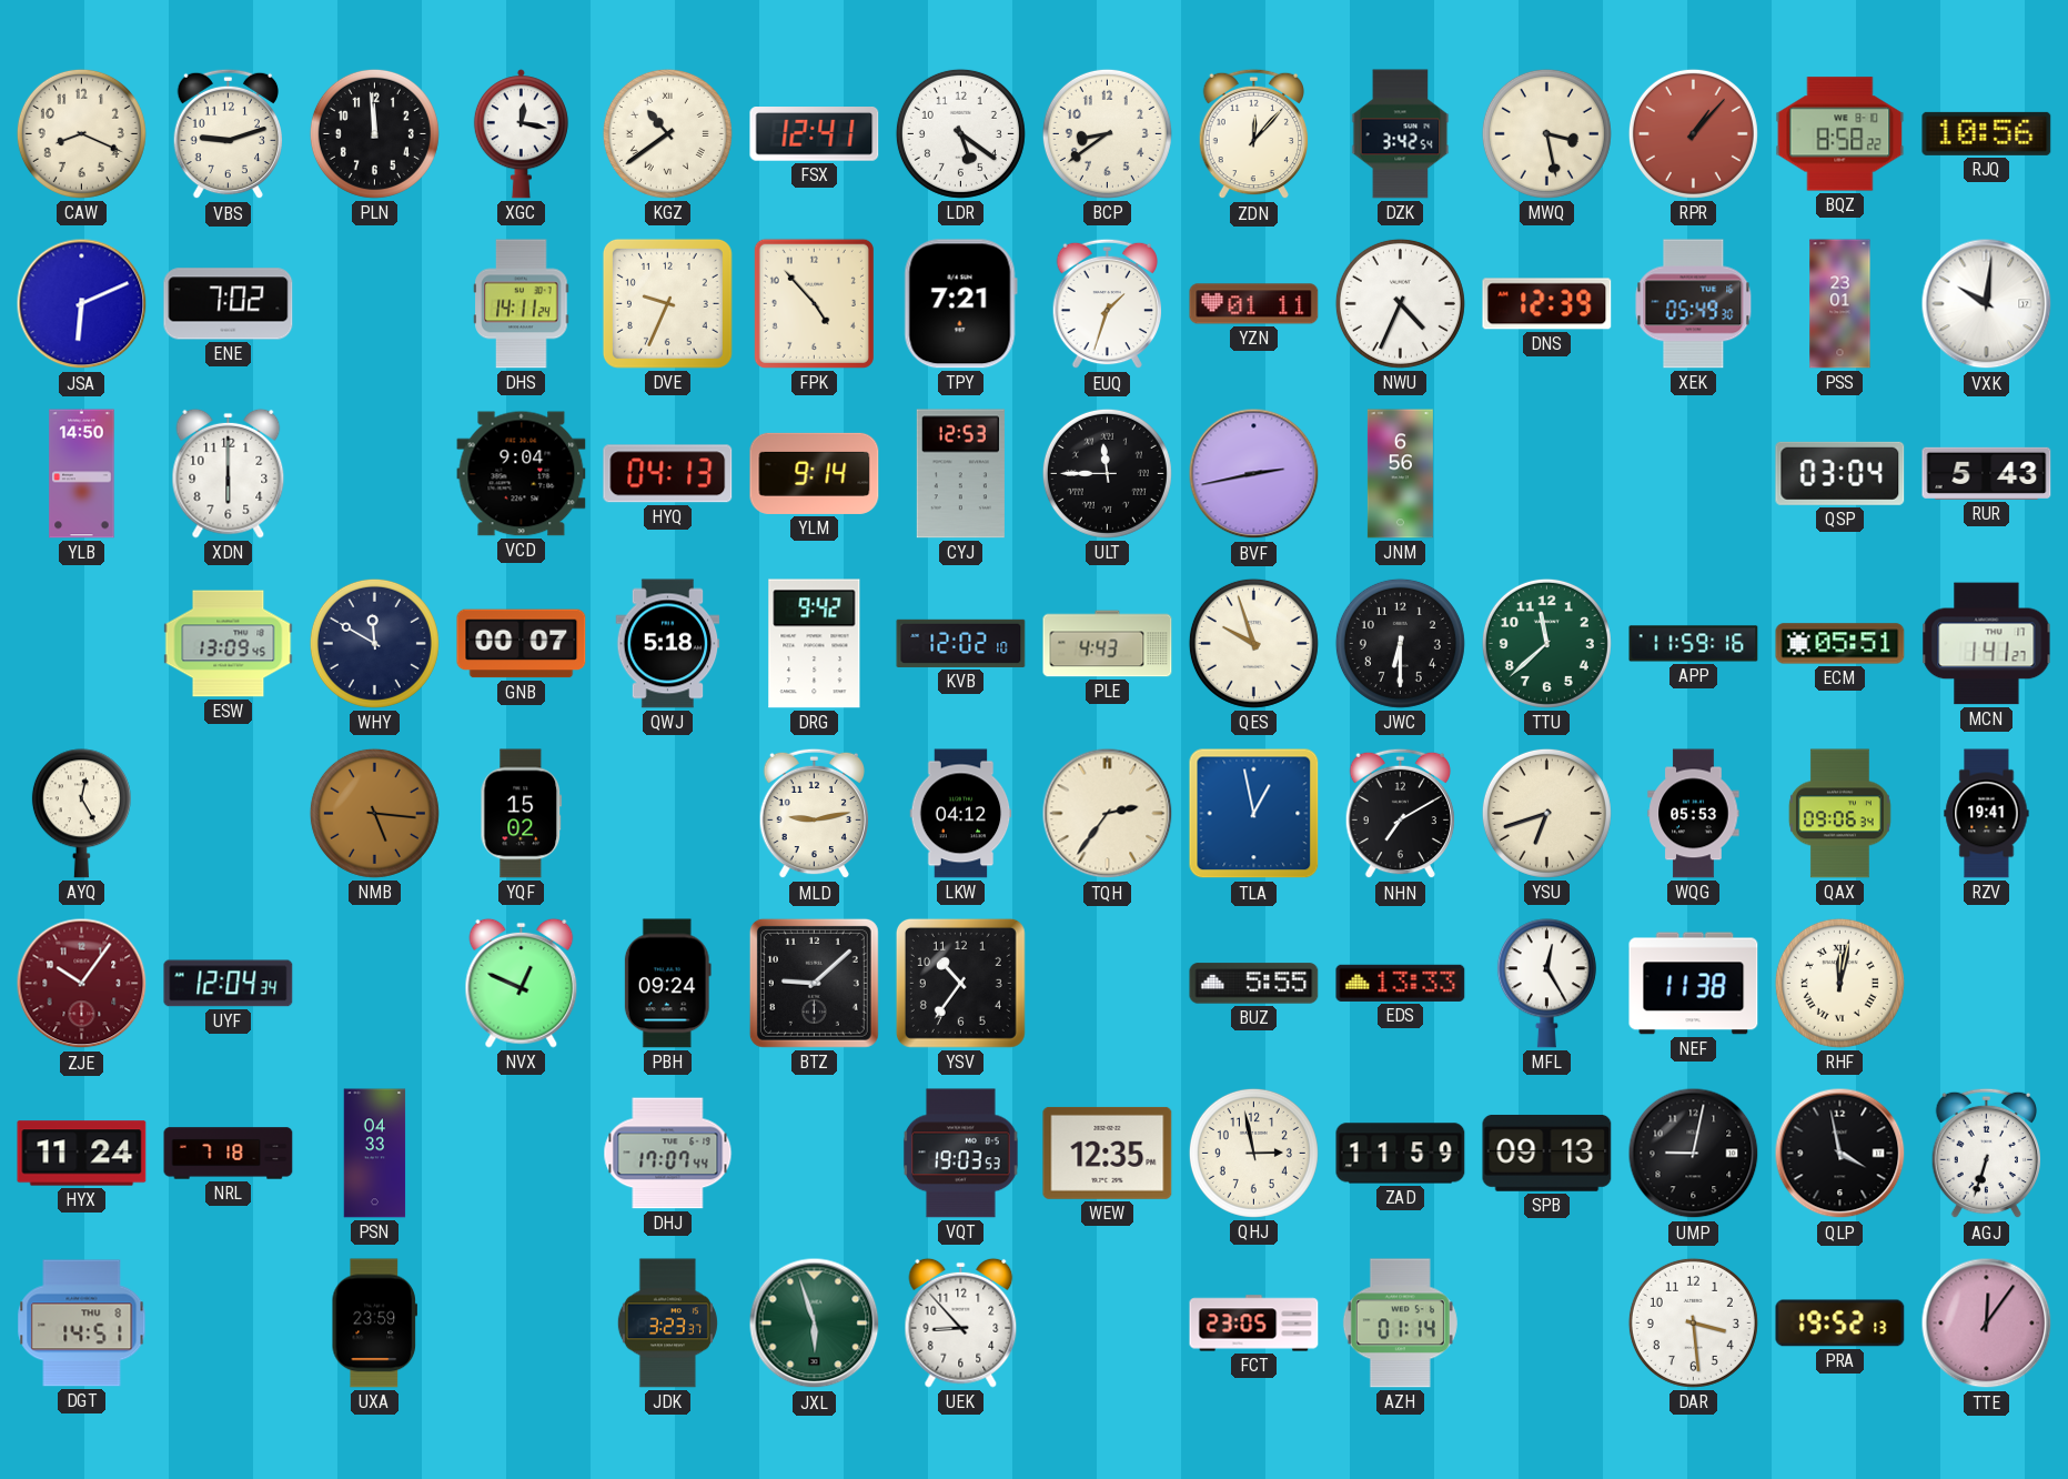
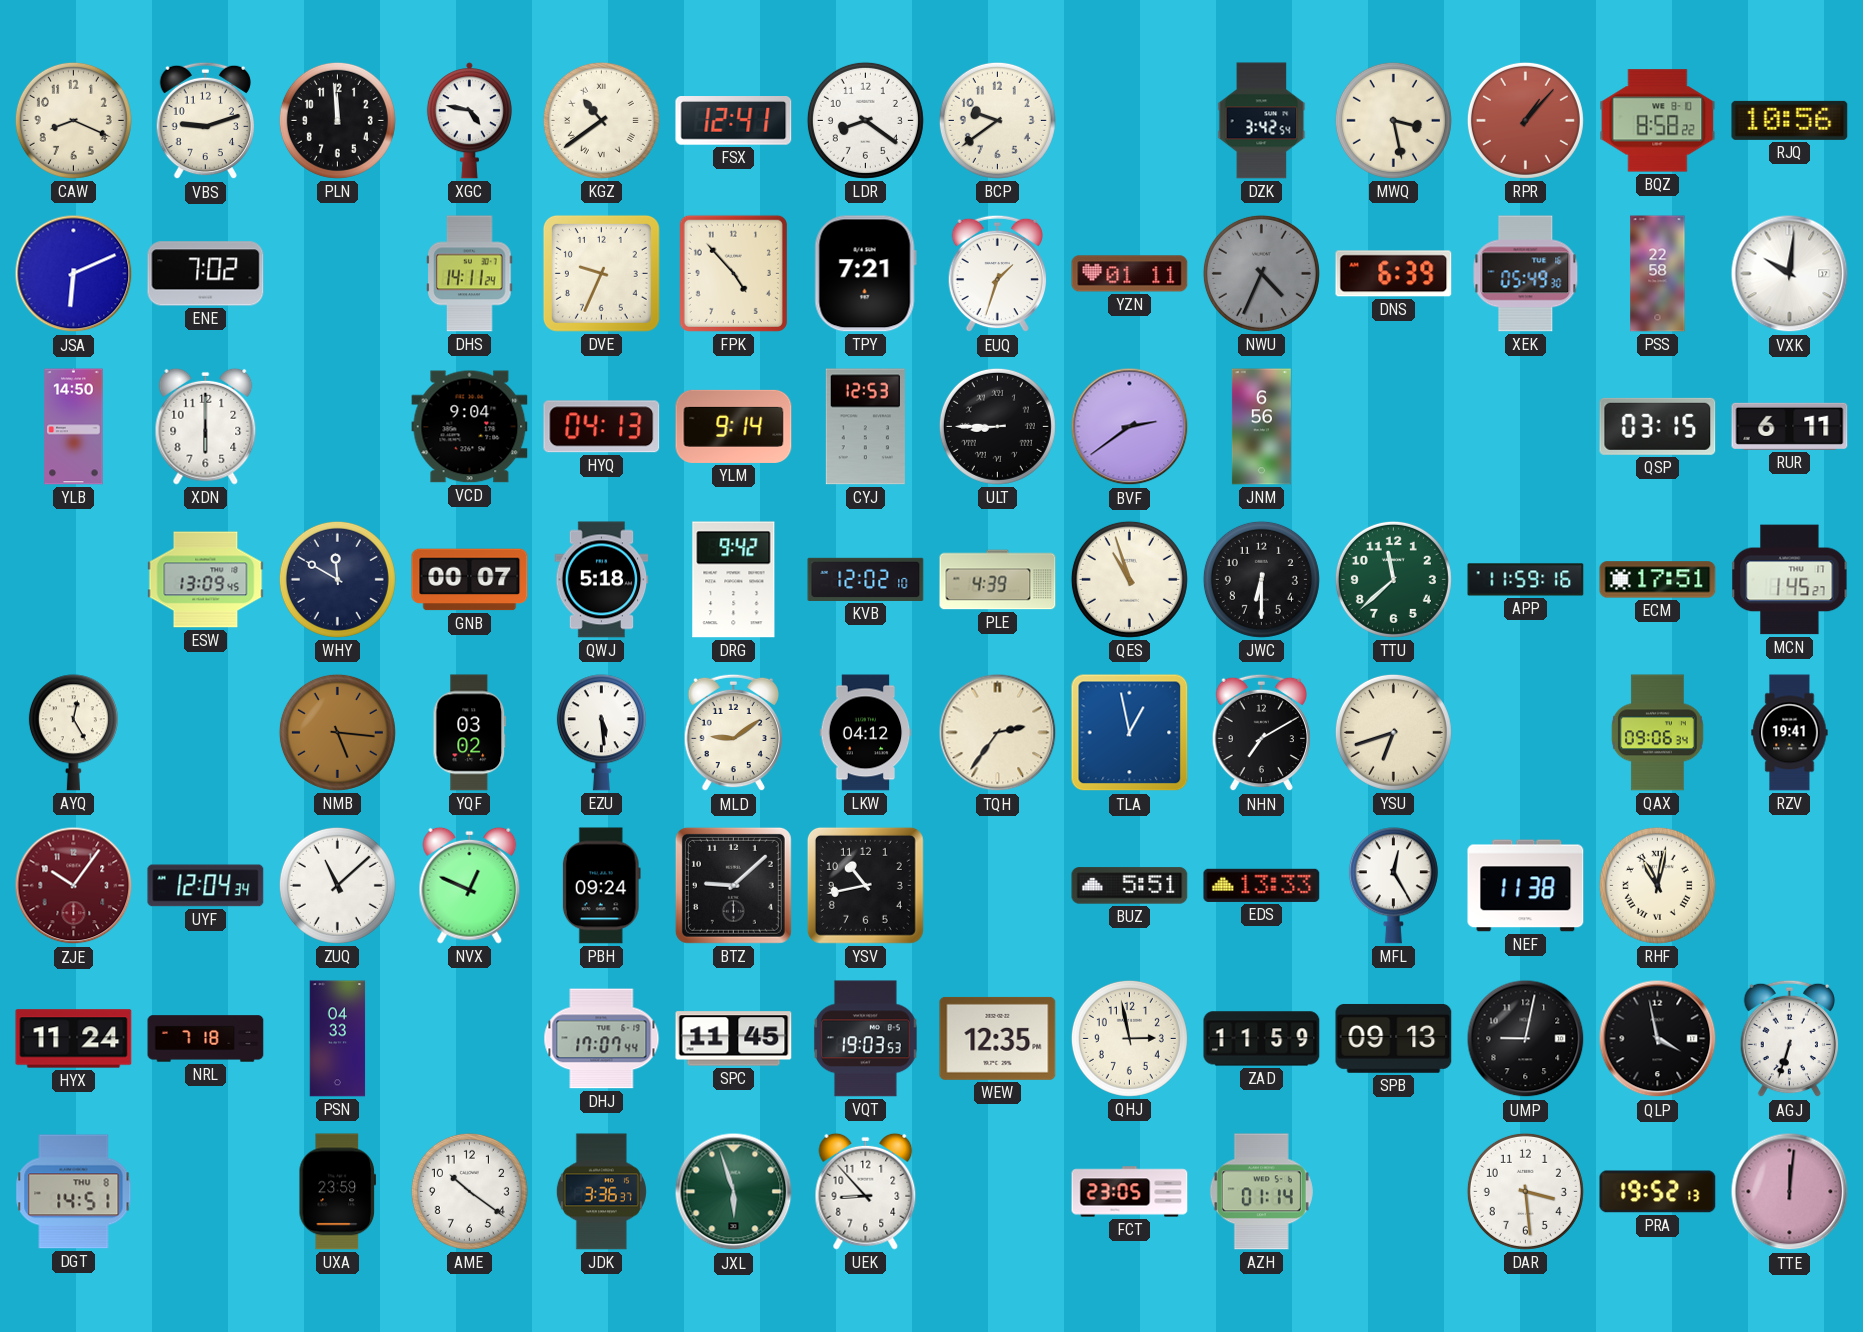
XGC: 12:17 -> 4:47
LDR: 5:21 -> 8:21
BCP: 8:39 -> 9:39
ZDN: 12:07 -> none
NWU dial: white -> grey
DNS: 12:39 -> 6:39
PSS: 23:01 -> 22:58
ULT: 11:45 -> 8:45
BVF: 2:43 -> 2:39
QSP: 03:04 -> 03:15
RUR: 5:43 -> 6:11
PLE: 4:43 -> 4:39
QES: 9:57 -> 10:57
ECM: 05:51 -> 17:51
MCN: 1:41 -> 1:45
YQF: 15:02 -> 03:02
EZU: none -> 5:29
MLD: 9:13 -> 9:09
WQG: 05:53 -> none
ZUQ: none -> 11:08
YSV: 10:36 -> 10:43
BUZ: 5:55 -> 5:51
RHF: 12:02 -> 11:02
SPC: none -> 11:45
AME: none -> 10:21
JDK: 3:23 -> 3:36
TTE: 12:06 -> 12:01
